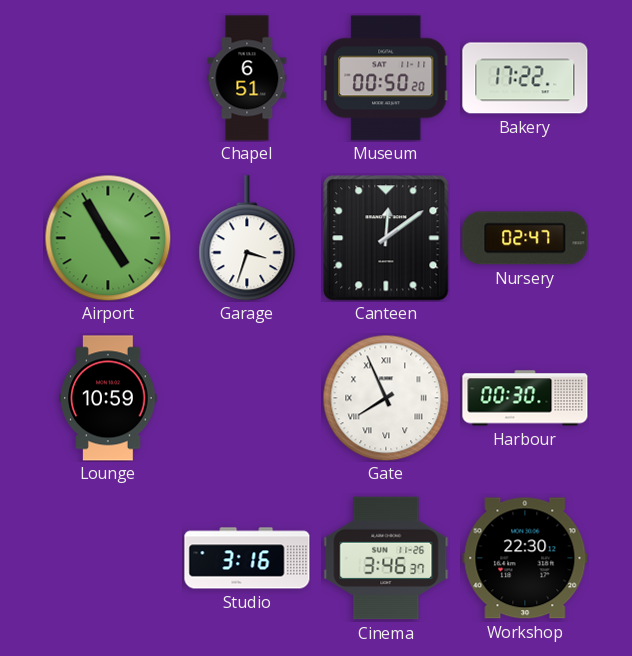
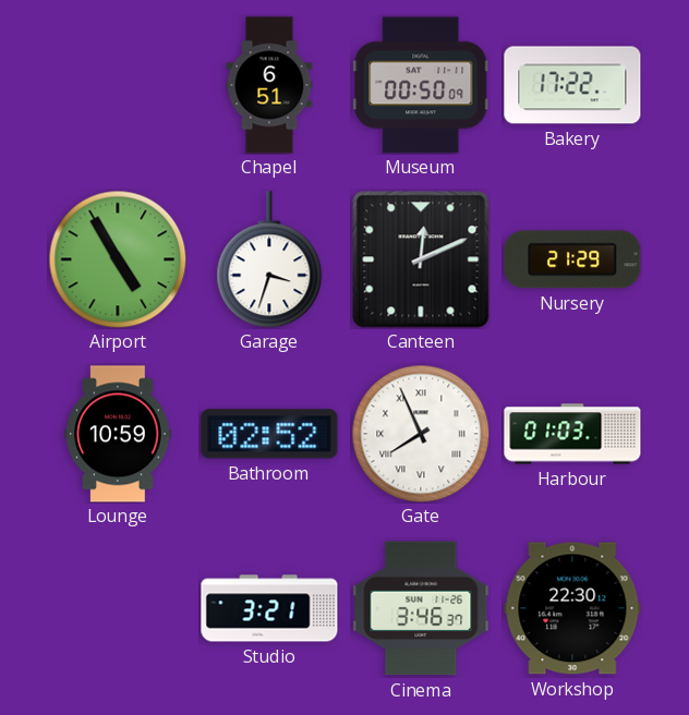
Museum: 00:50:20 -> 00:50:09
Canteen: 12:09 -> 12:11
Nursery: 02:47 -> 21:29
Bathroom: none -> 02:52
Harbour: 00:30 -> 01:03
Studio: 3:16 -> 3:21
